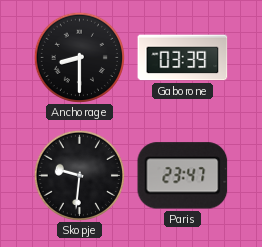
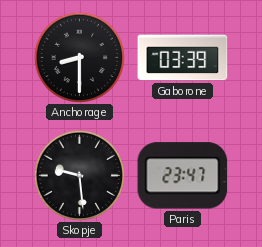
Skopje: 9:31 -> 9:29
